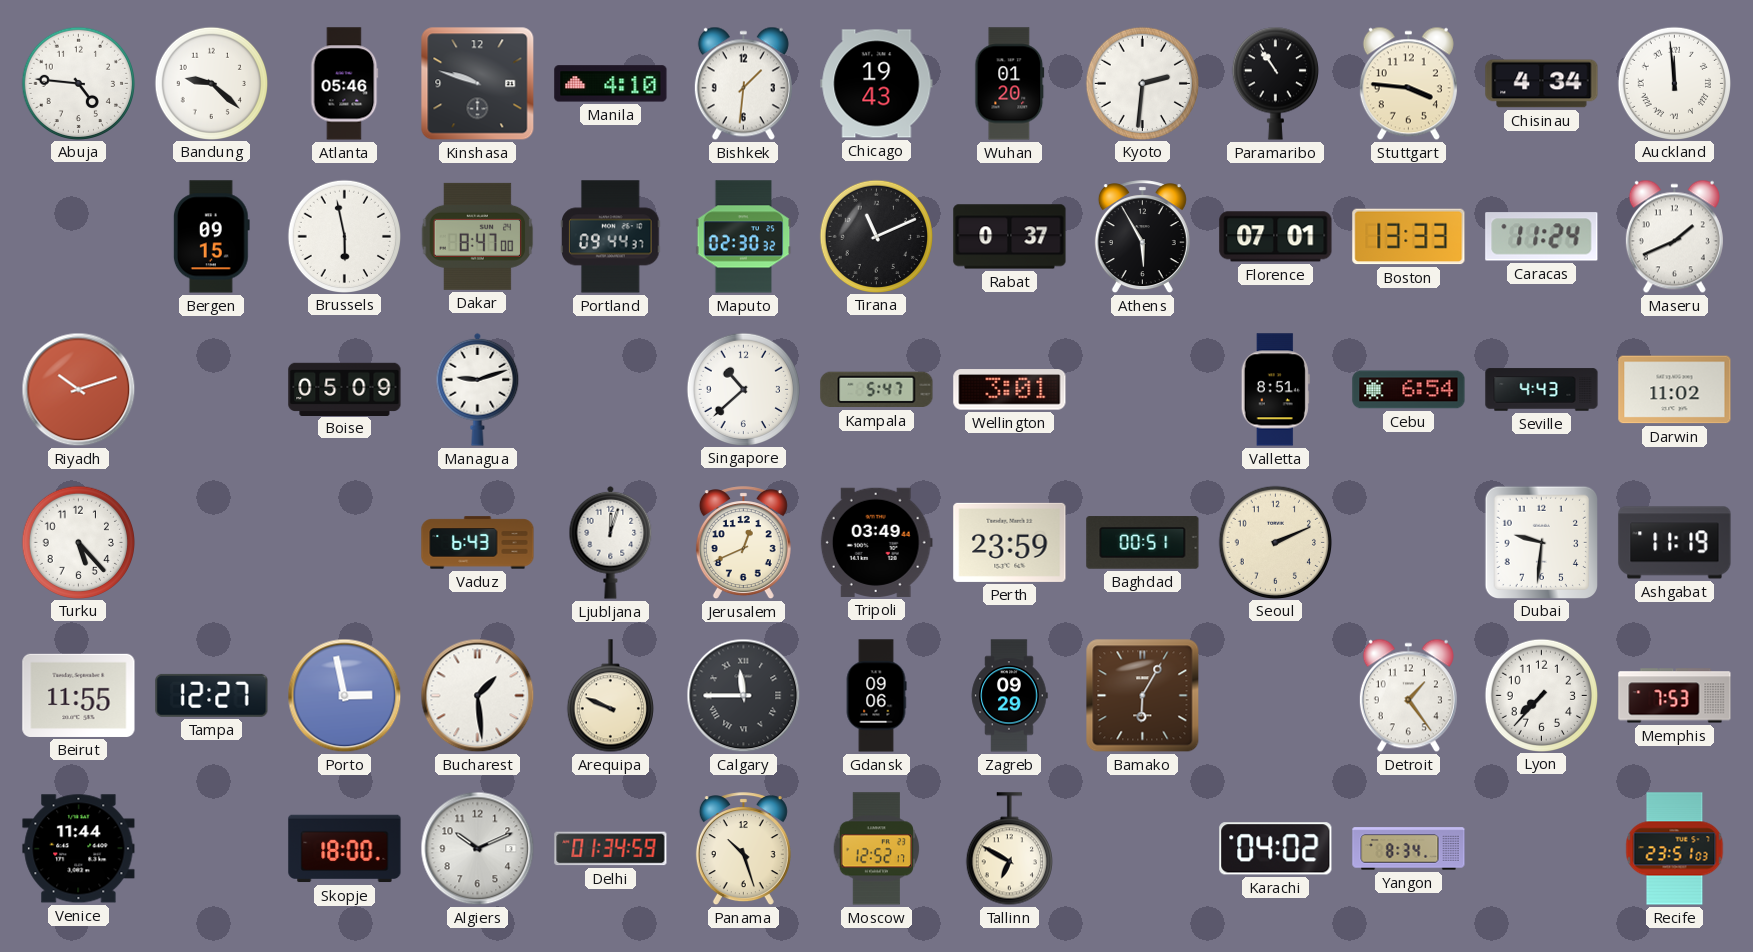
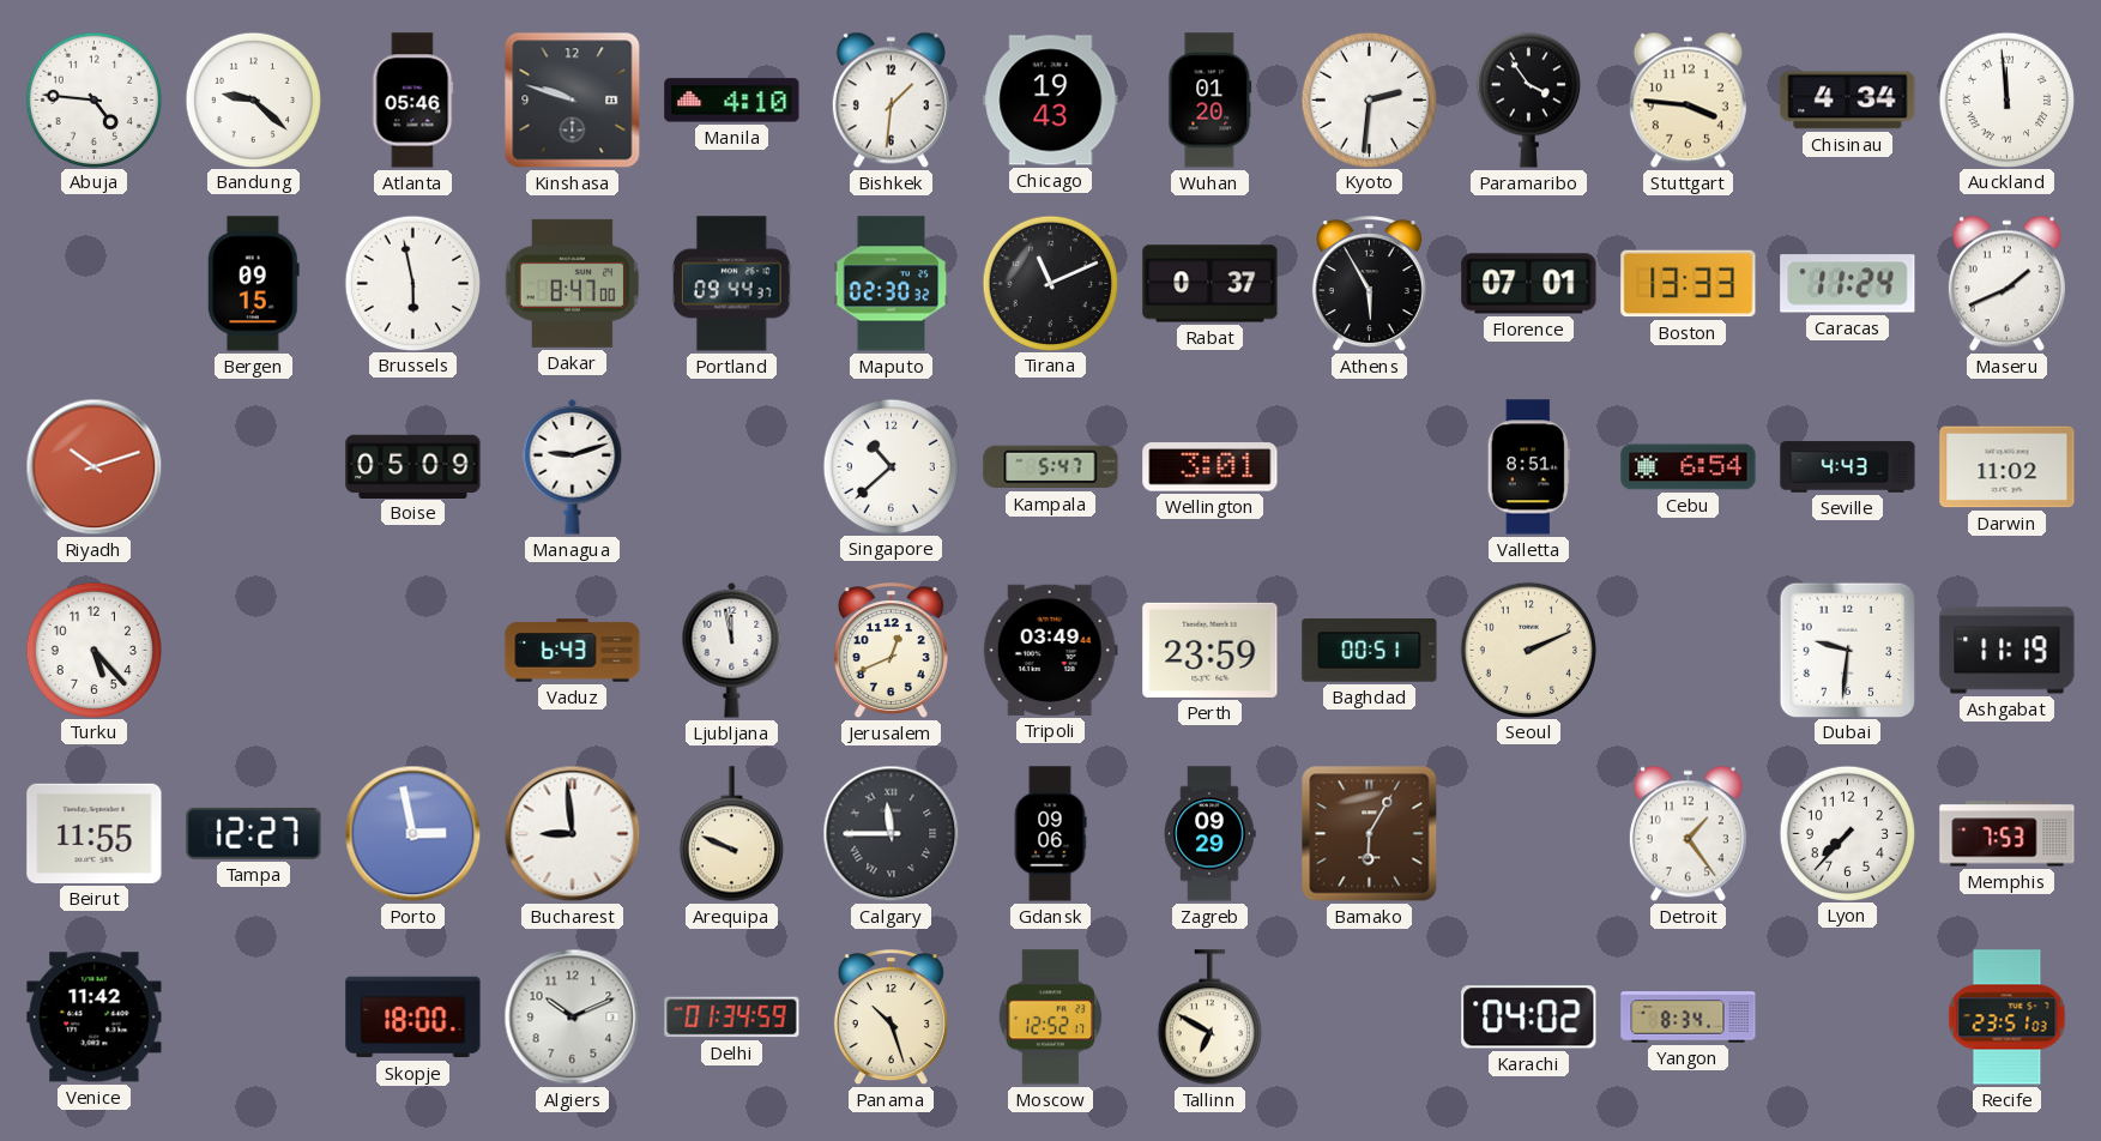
Paramaribo: 10:54 -> 3:54
Ljubljana: 12:03 -> 11:58
Bucharest: 1:29 -> 8:59
Venice: 11:44 -> 11:42
